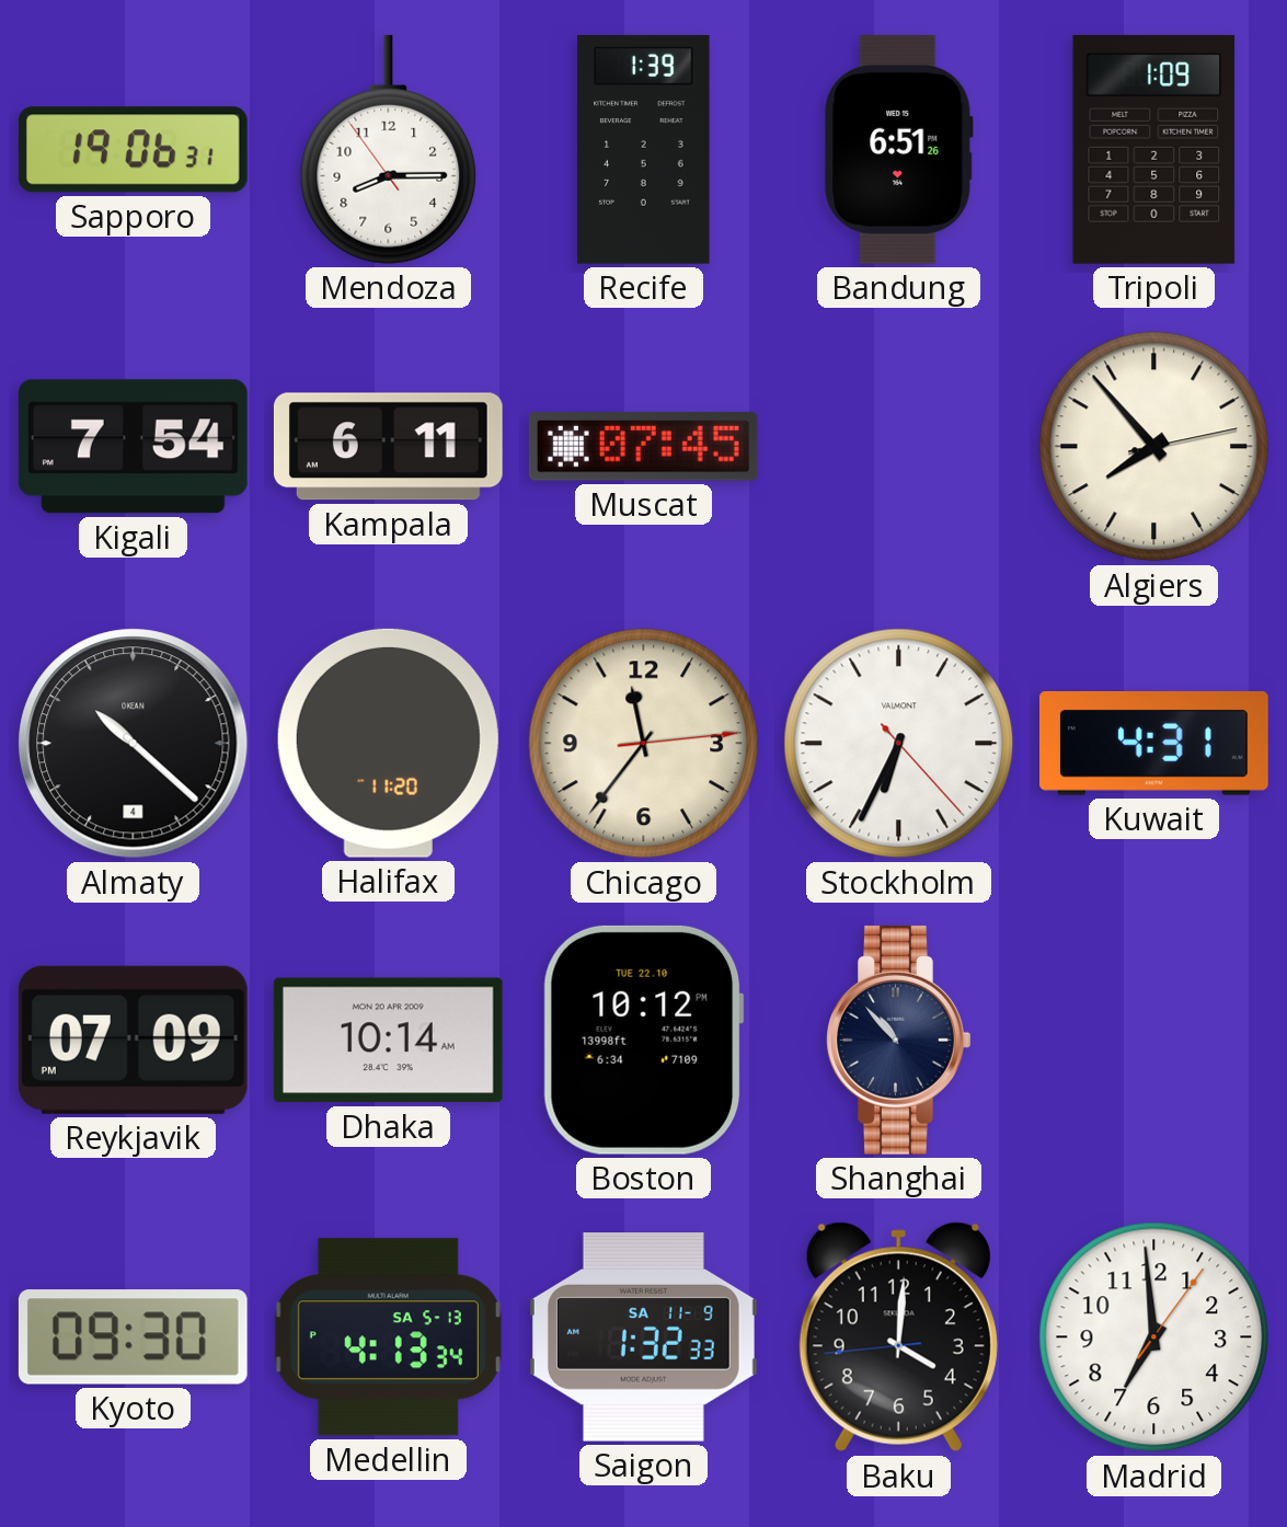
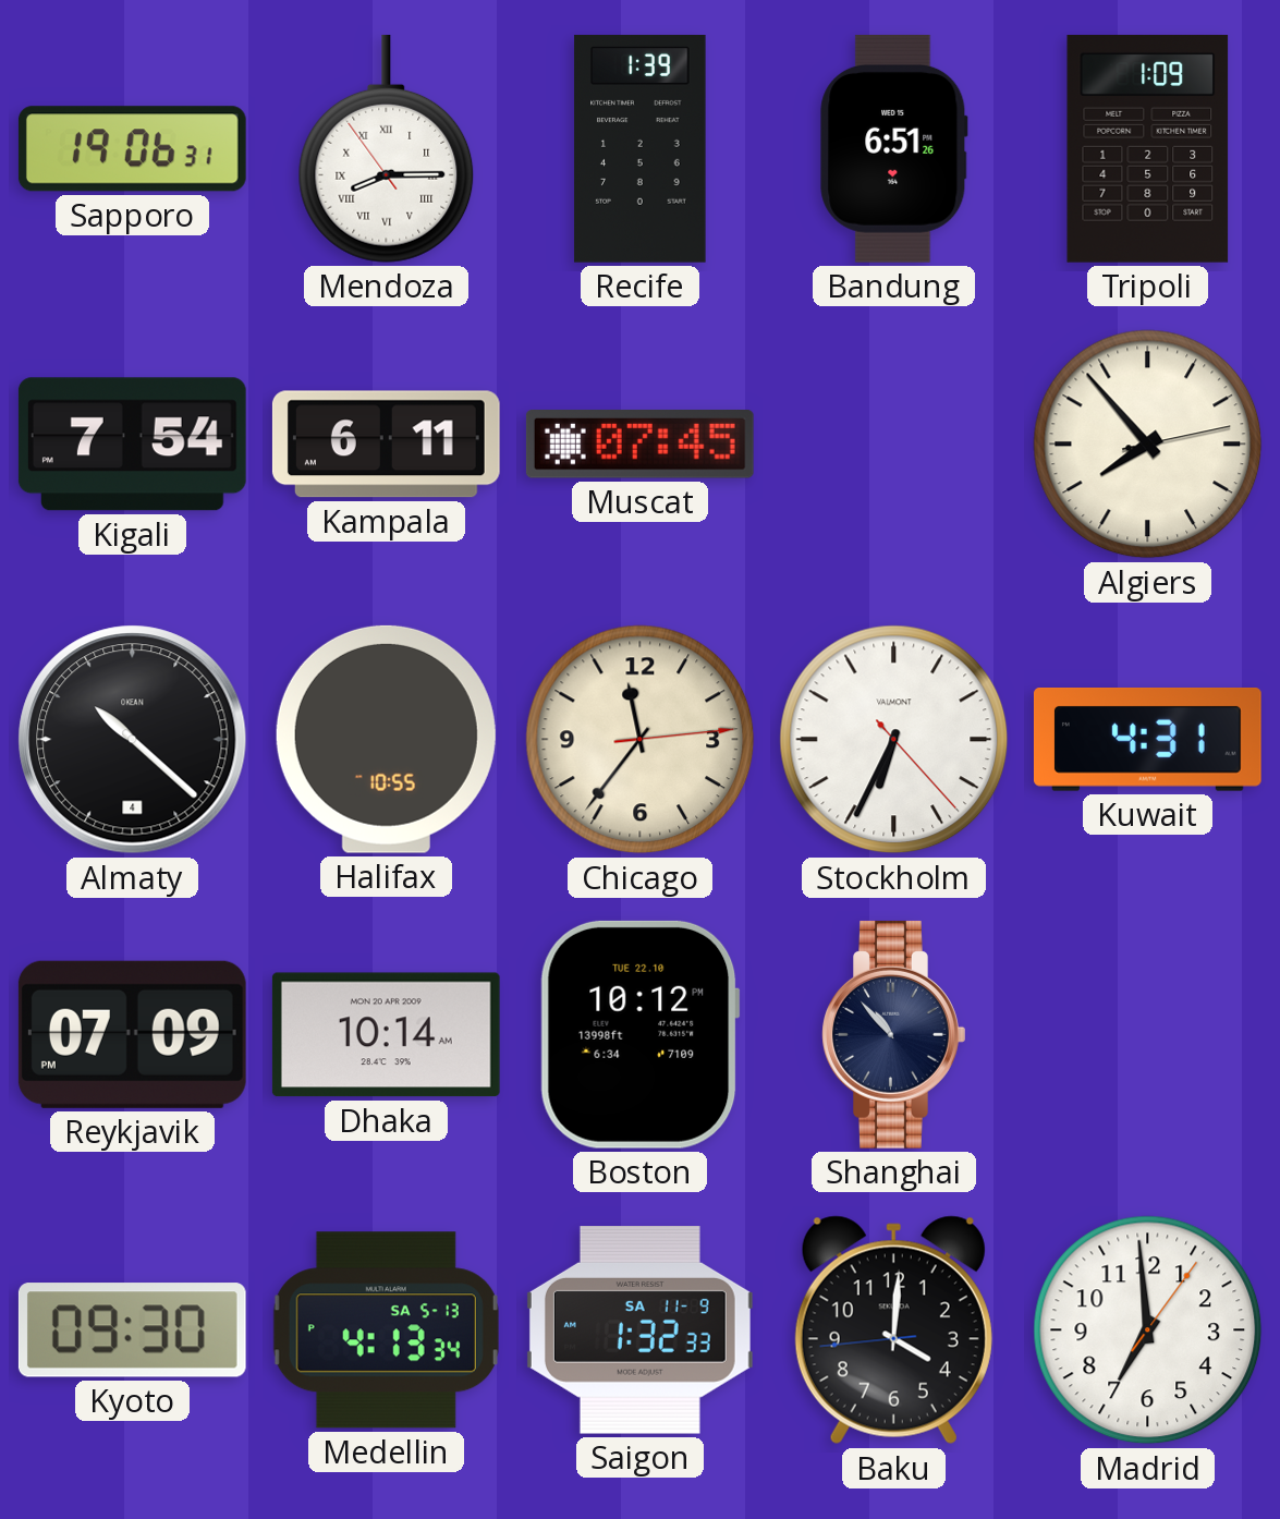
Mendoza numerals: Arabic -> Roman
Halifax: 11:20 -> 10:55
